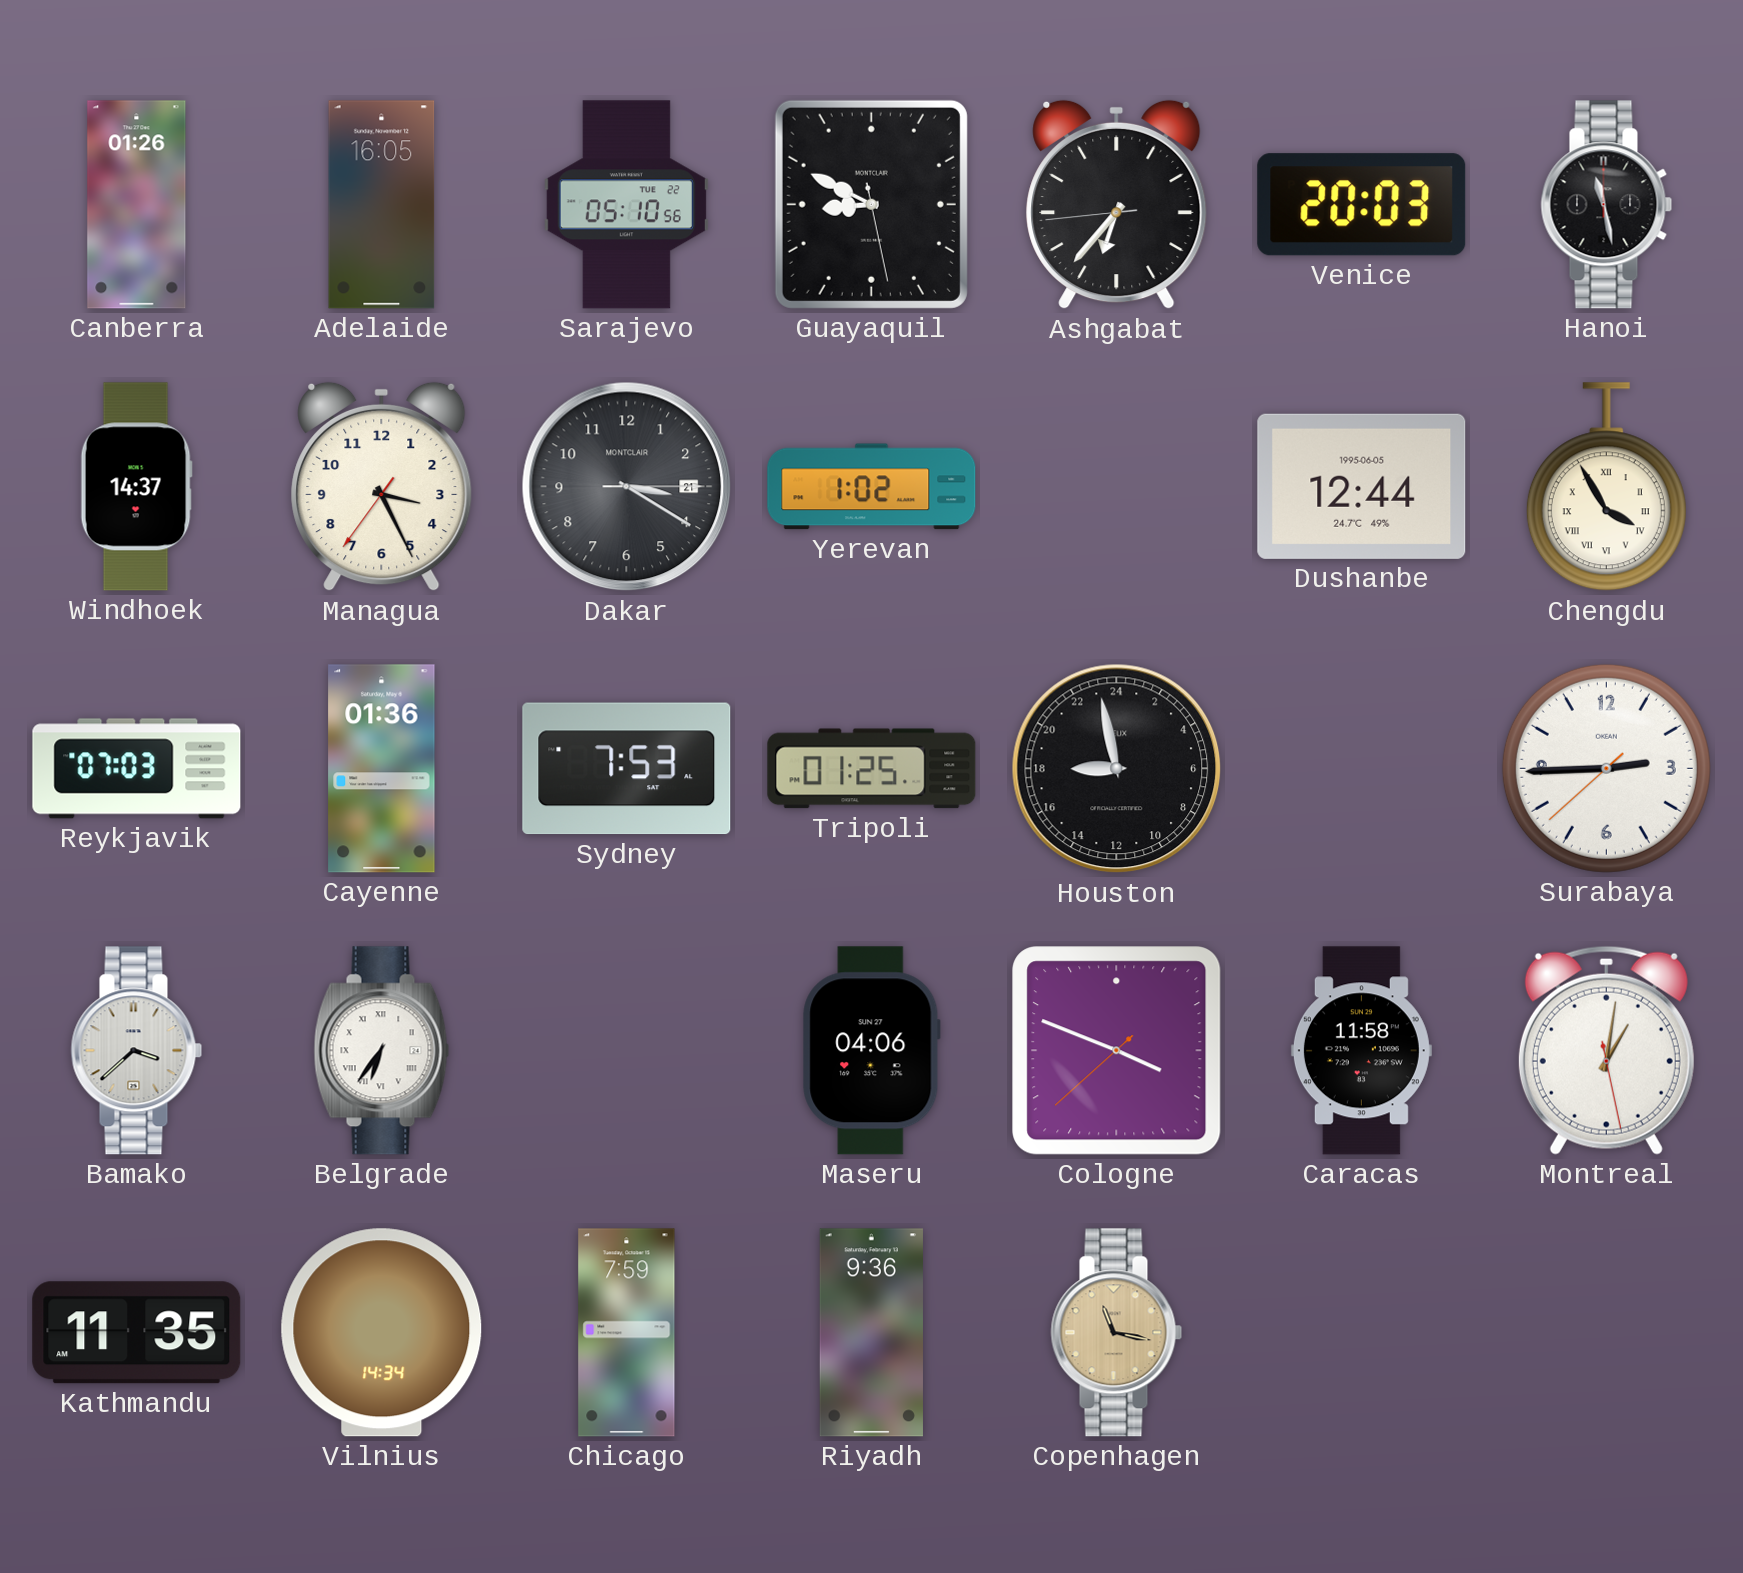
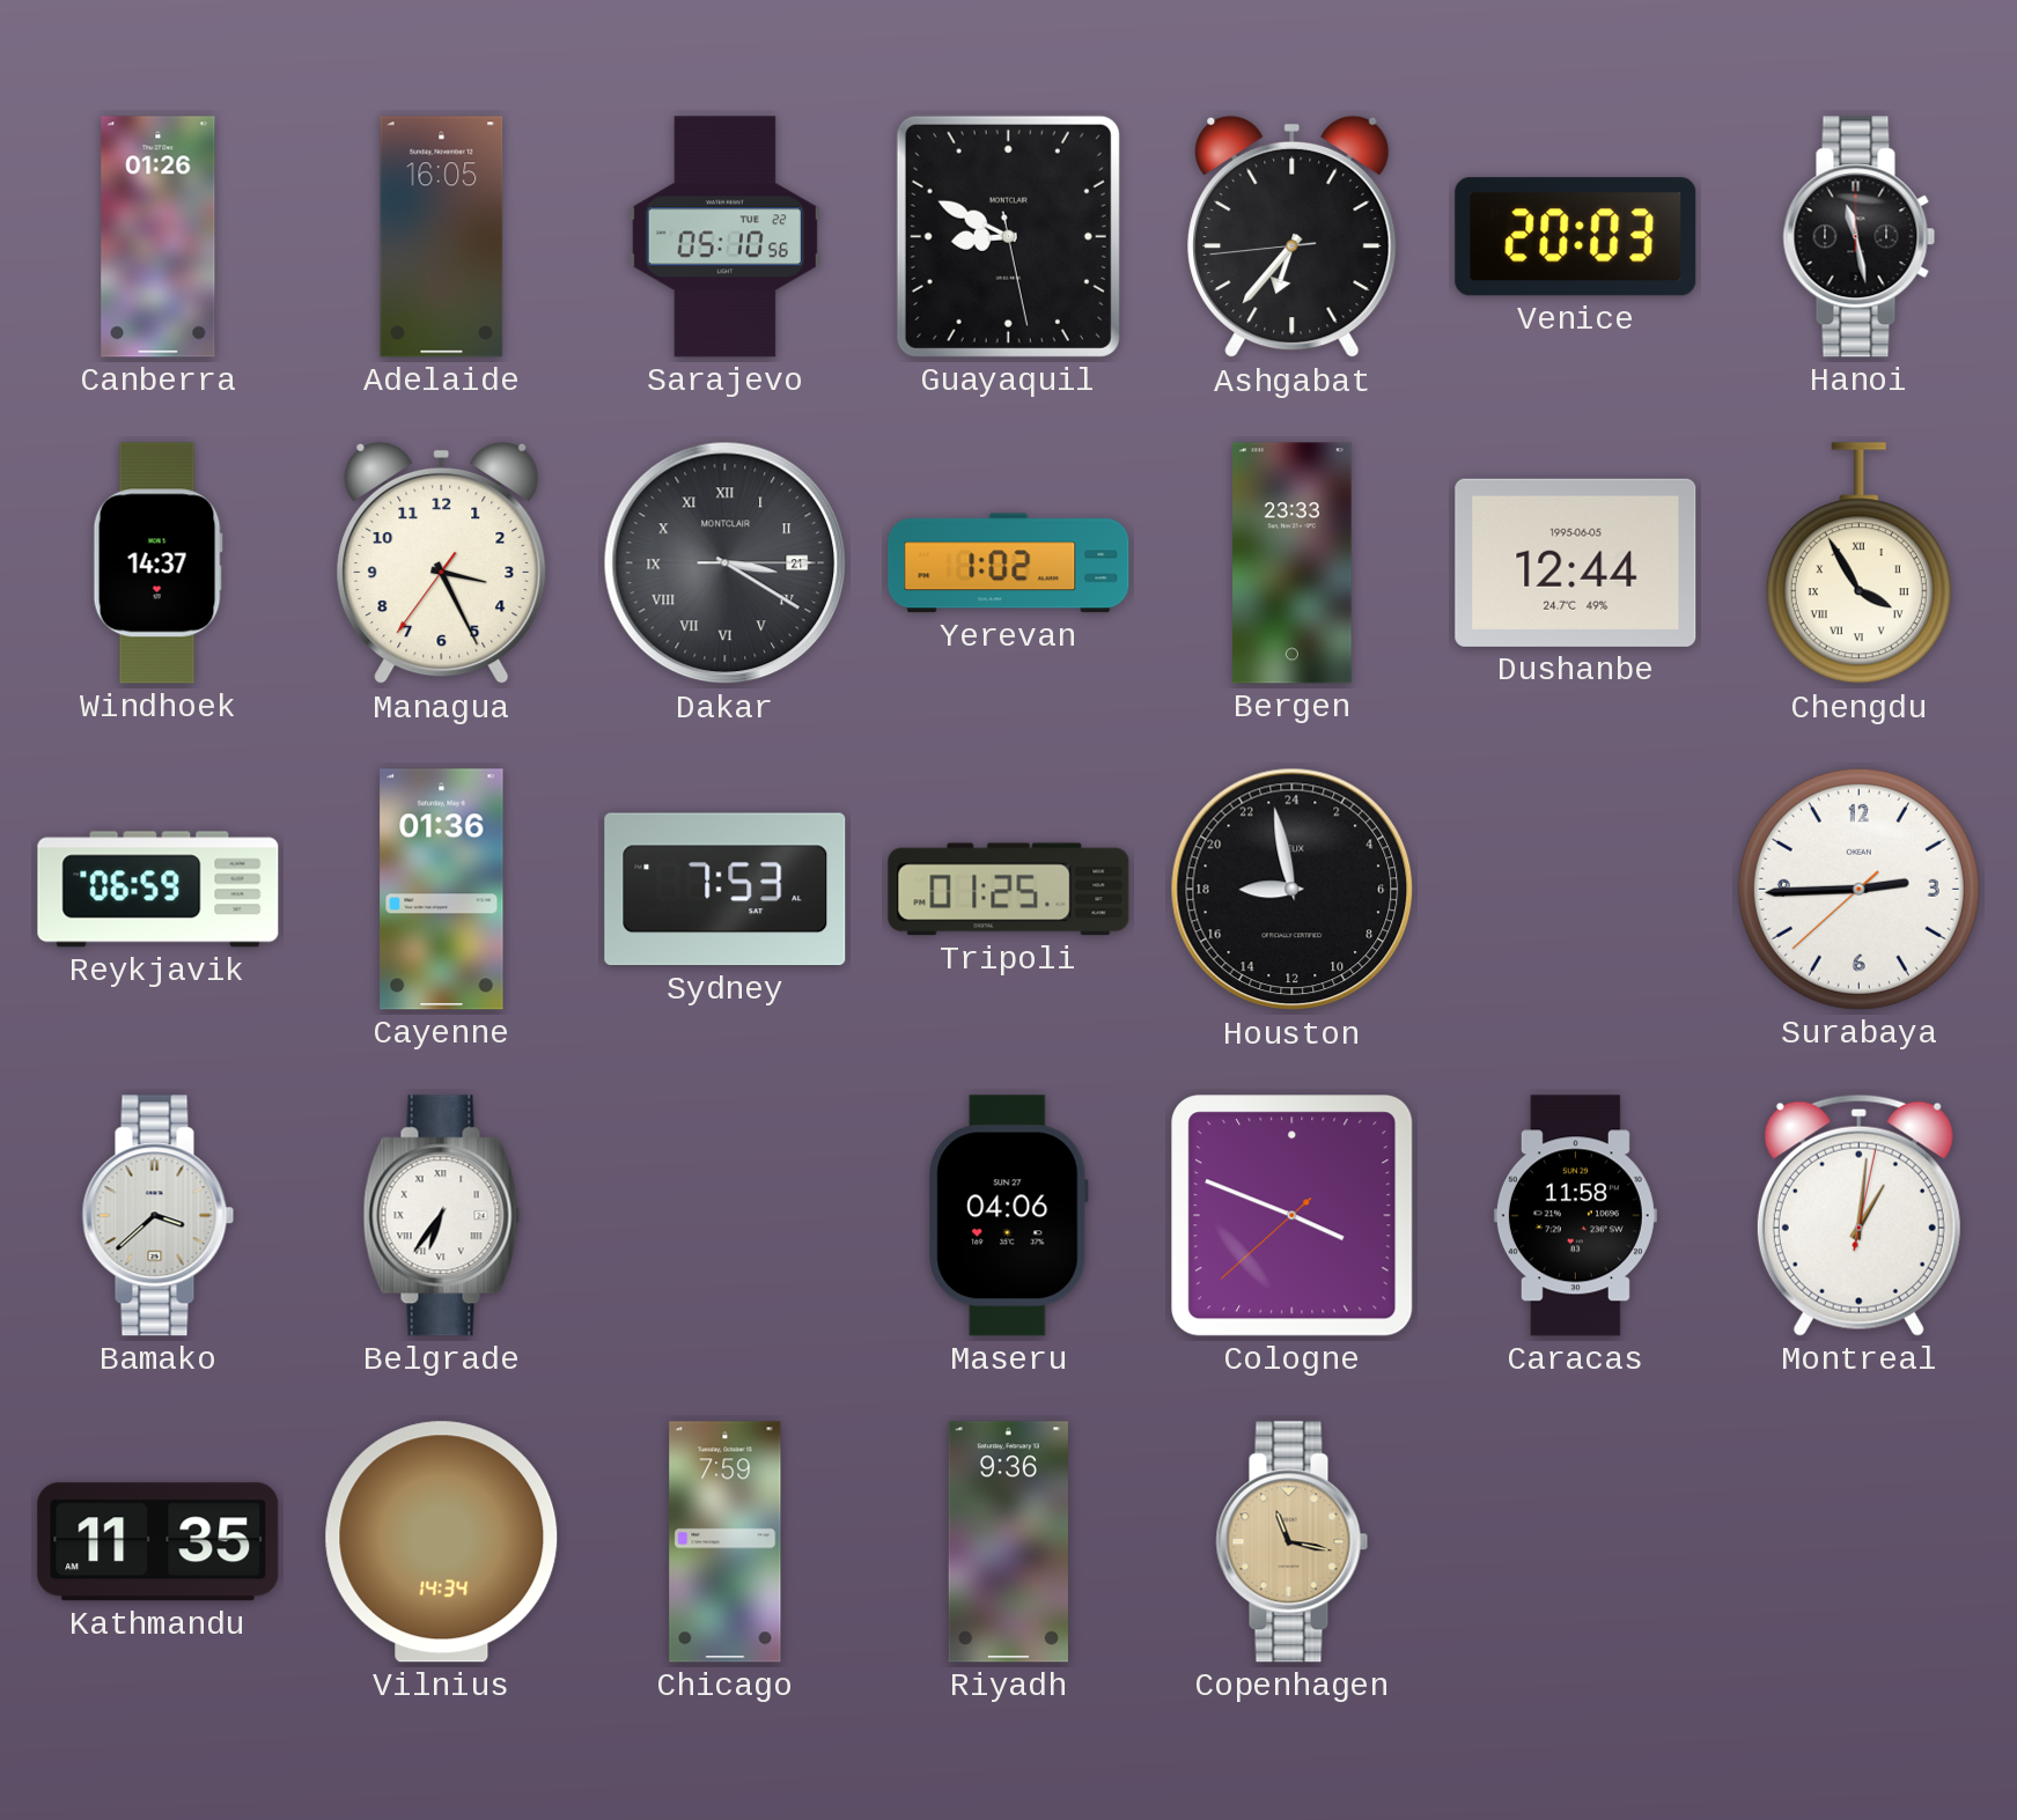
Dakar numerals: Arabic -> Roman
Bergen: none -> 23:33
Reykjavik: 07:03 -> 06:59
Montreal: 1:01:28 -> 1:01:02
